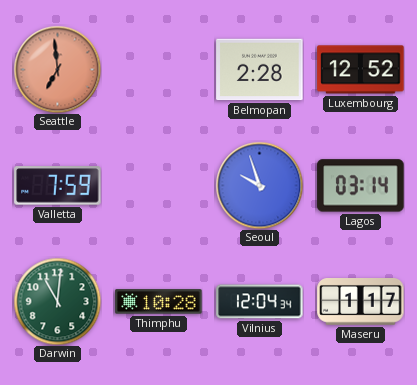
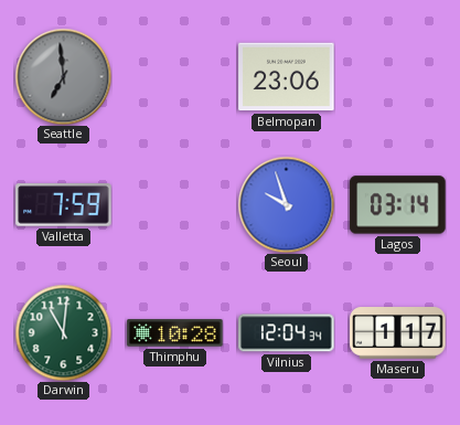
Seattle dial: salmon -> grey
Belmopan: 2:28 -> 23:06
Luxembourg: 12:52 -> none
